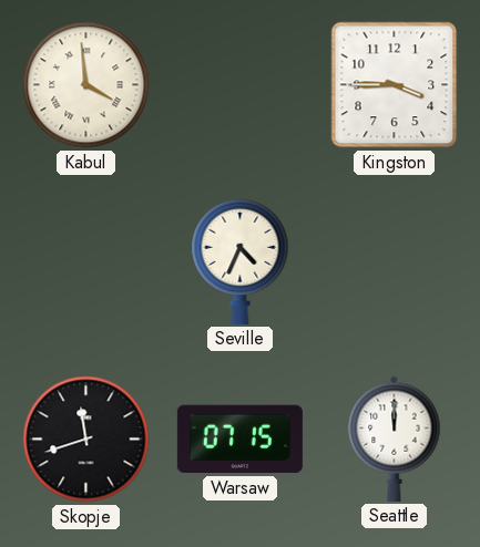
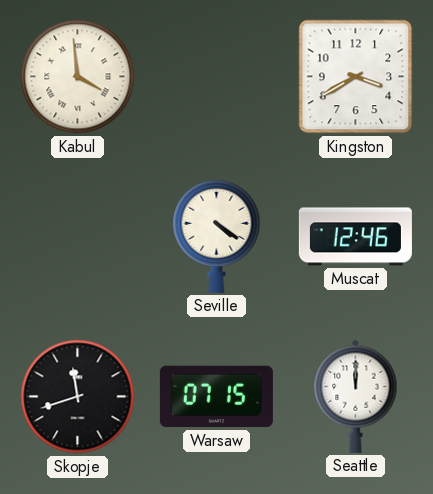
Kingston: 3:45 -> 3:40
Seville: 4:34 -> 4:21
Muscat: none -> 12:46
